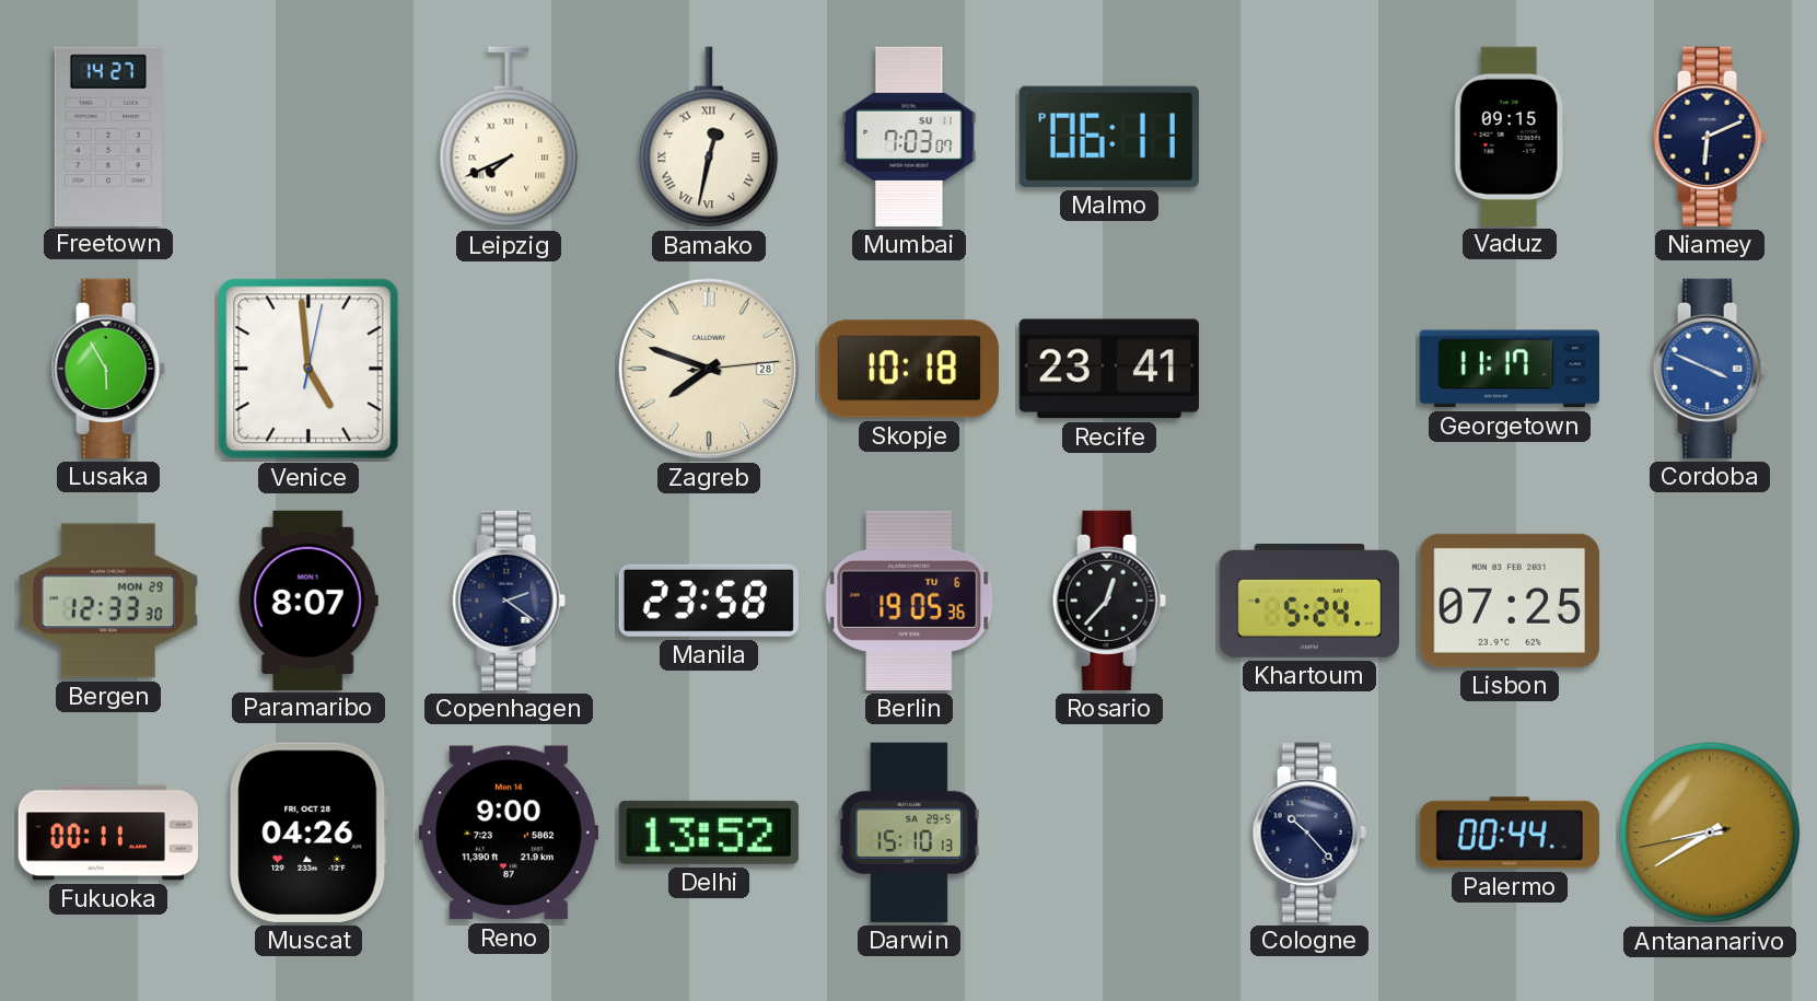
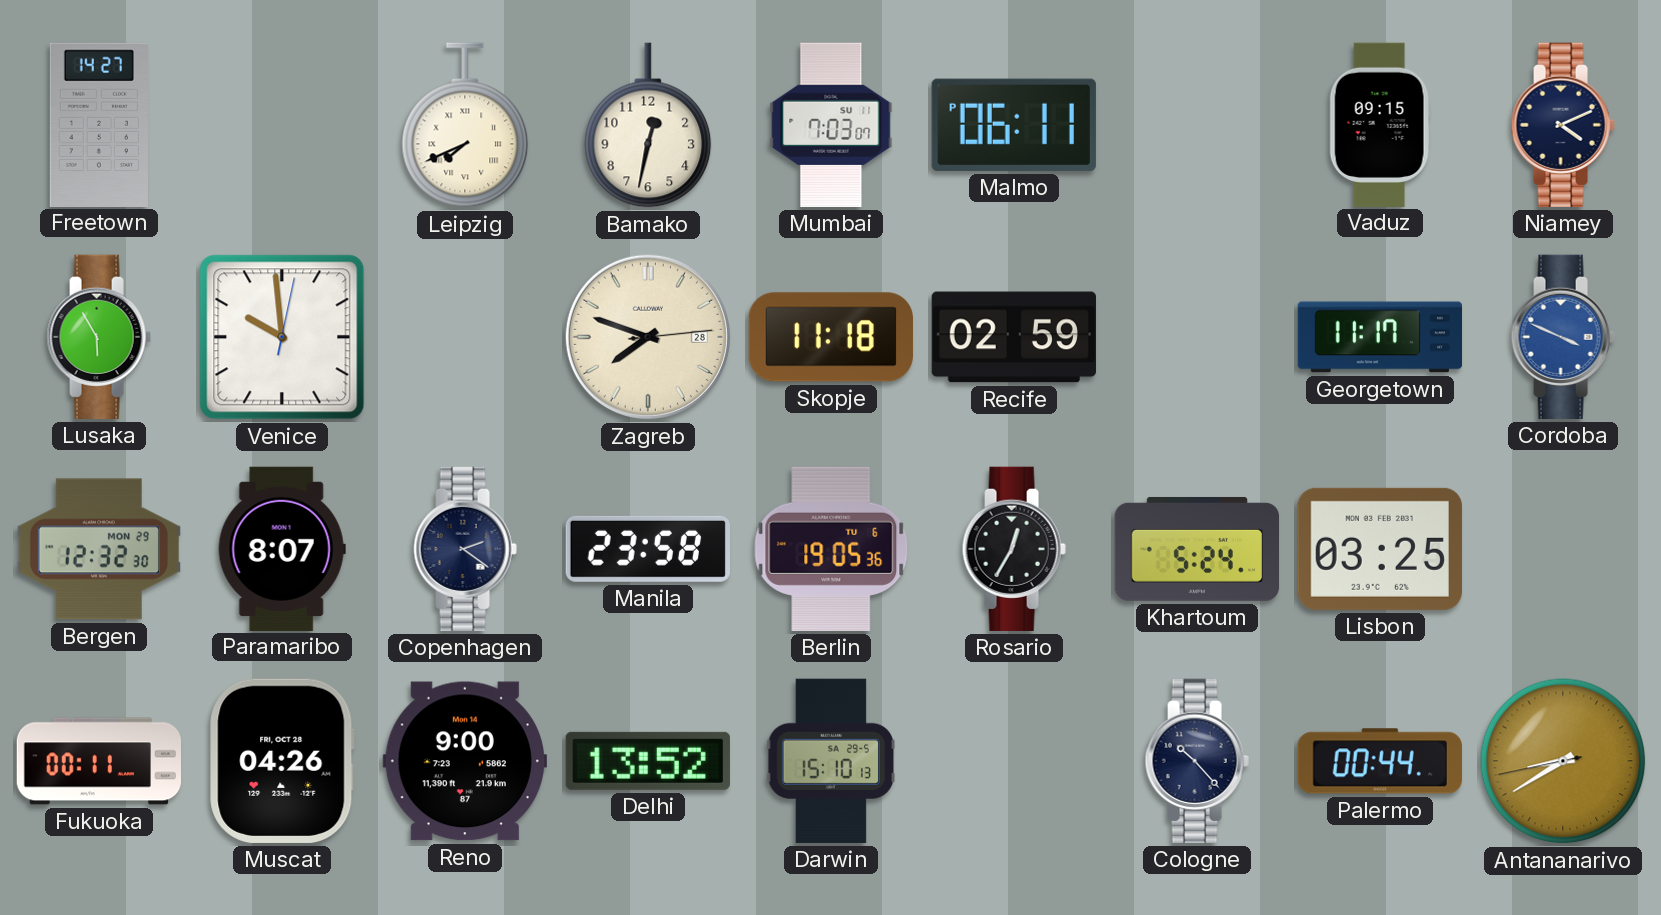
Bamako numerals: Roman -> Arabic
Niamey: 6:11 -> 4:11
Venice: 4:59 -> 9:59
Skopje: 10:18 -> 11:18
Recife: 23:41 -> 02:59
Bergen: 12:33 -> 12:32
Rosario: 12:37 -> 12:35
Lisbon: 07:25 -> 03:25
